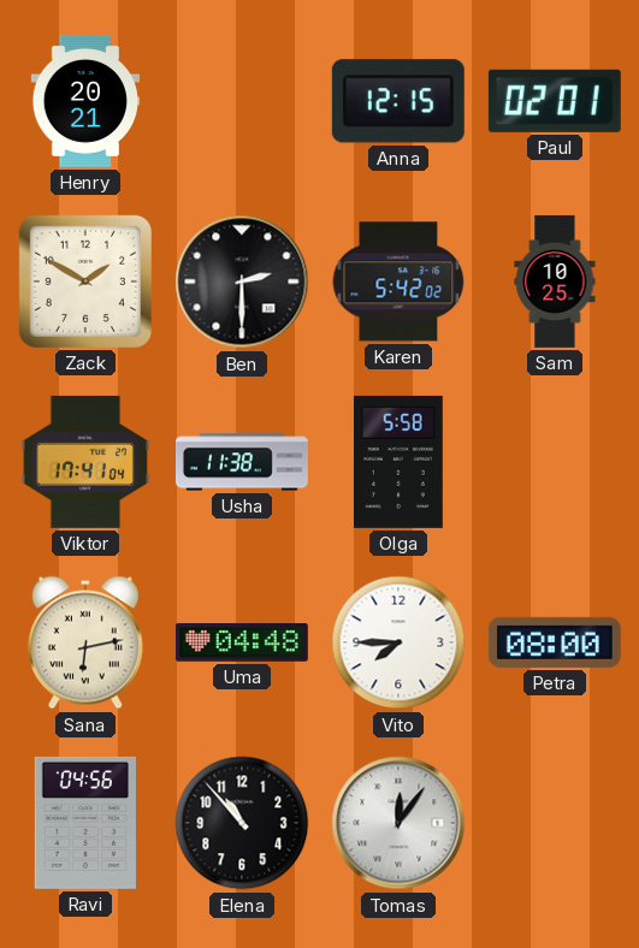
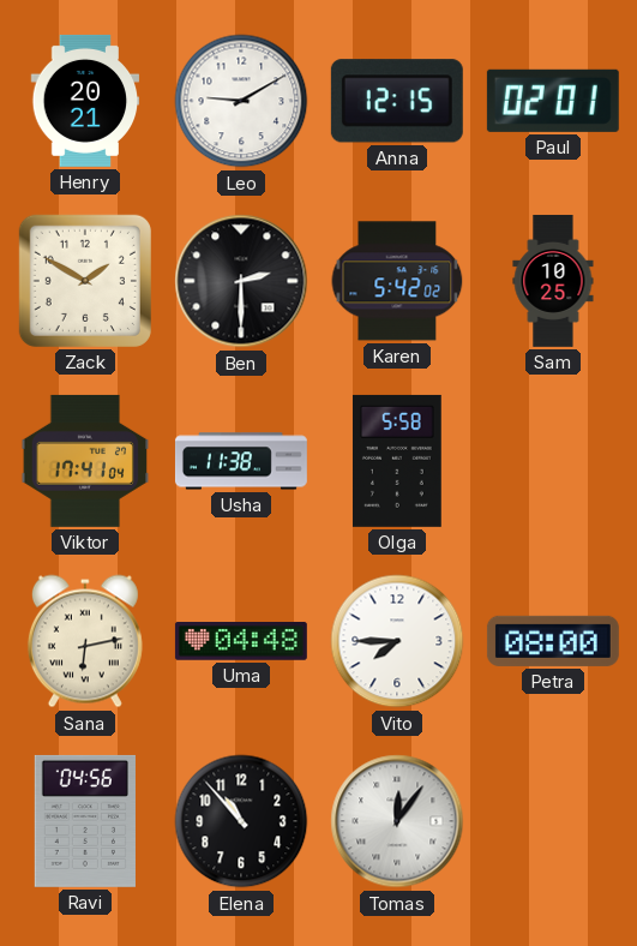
Leo: none -> 9:10
